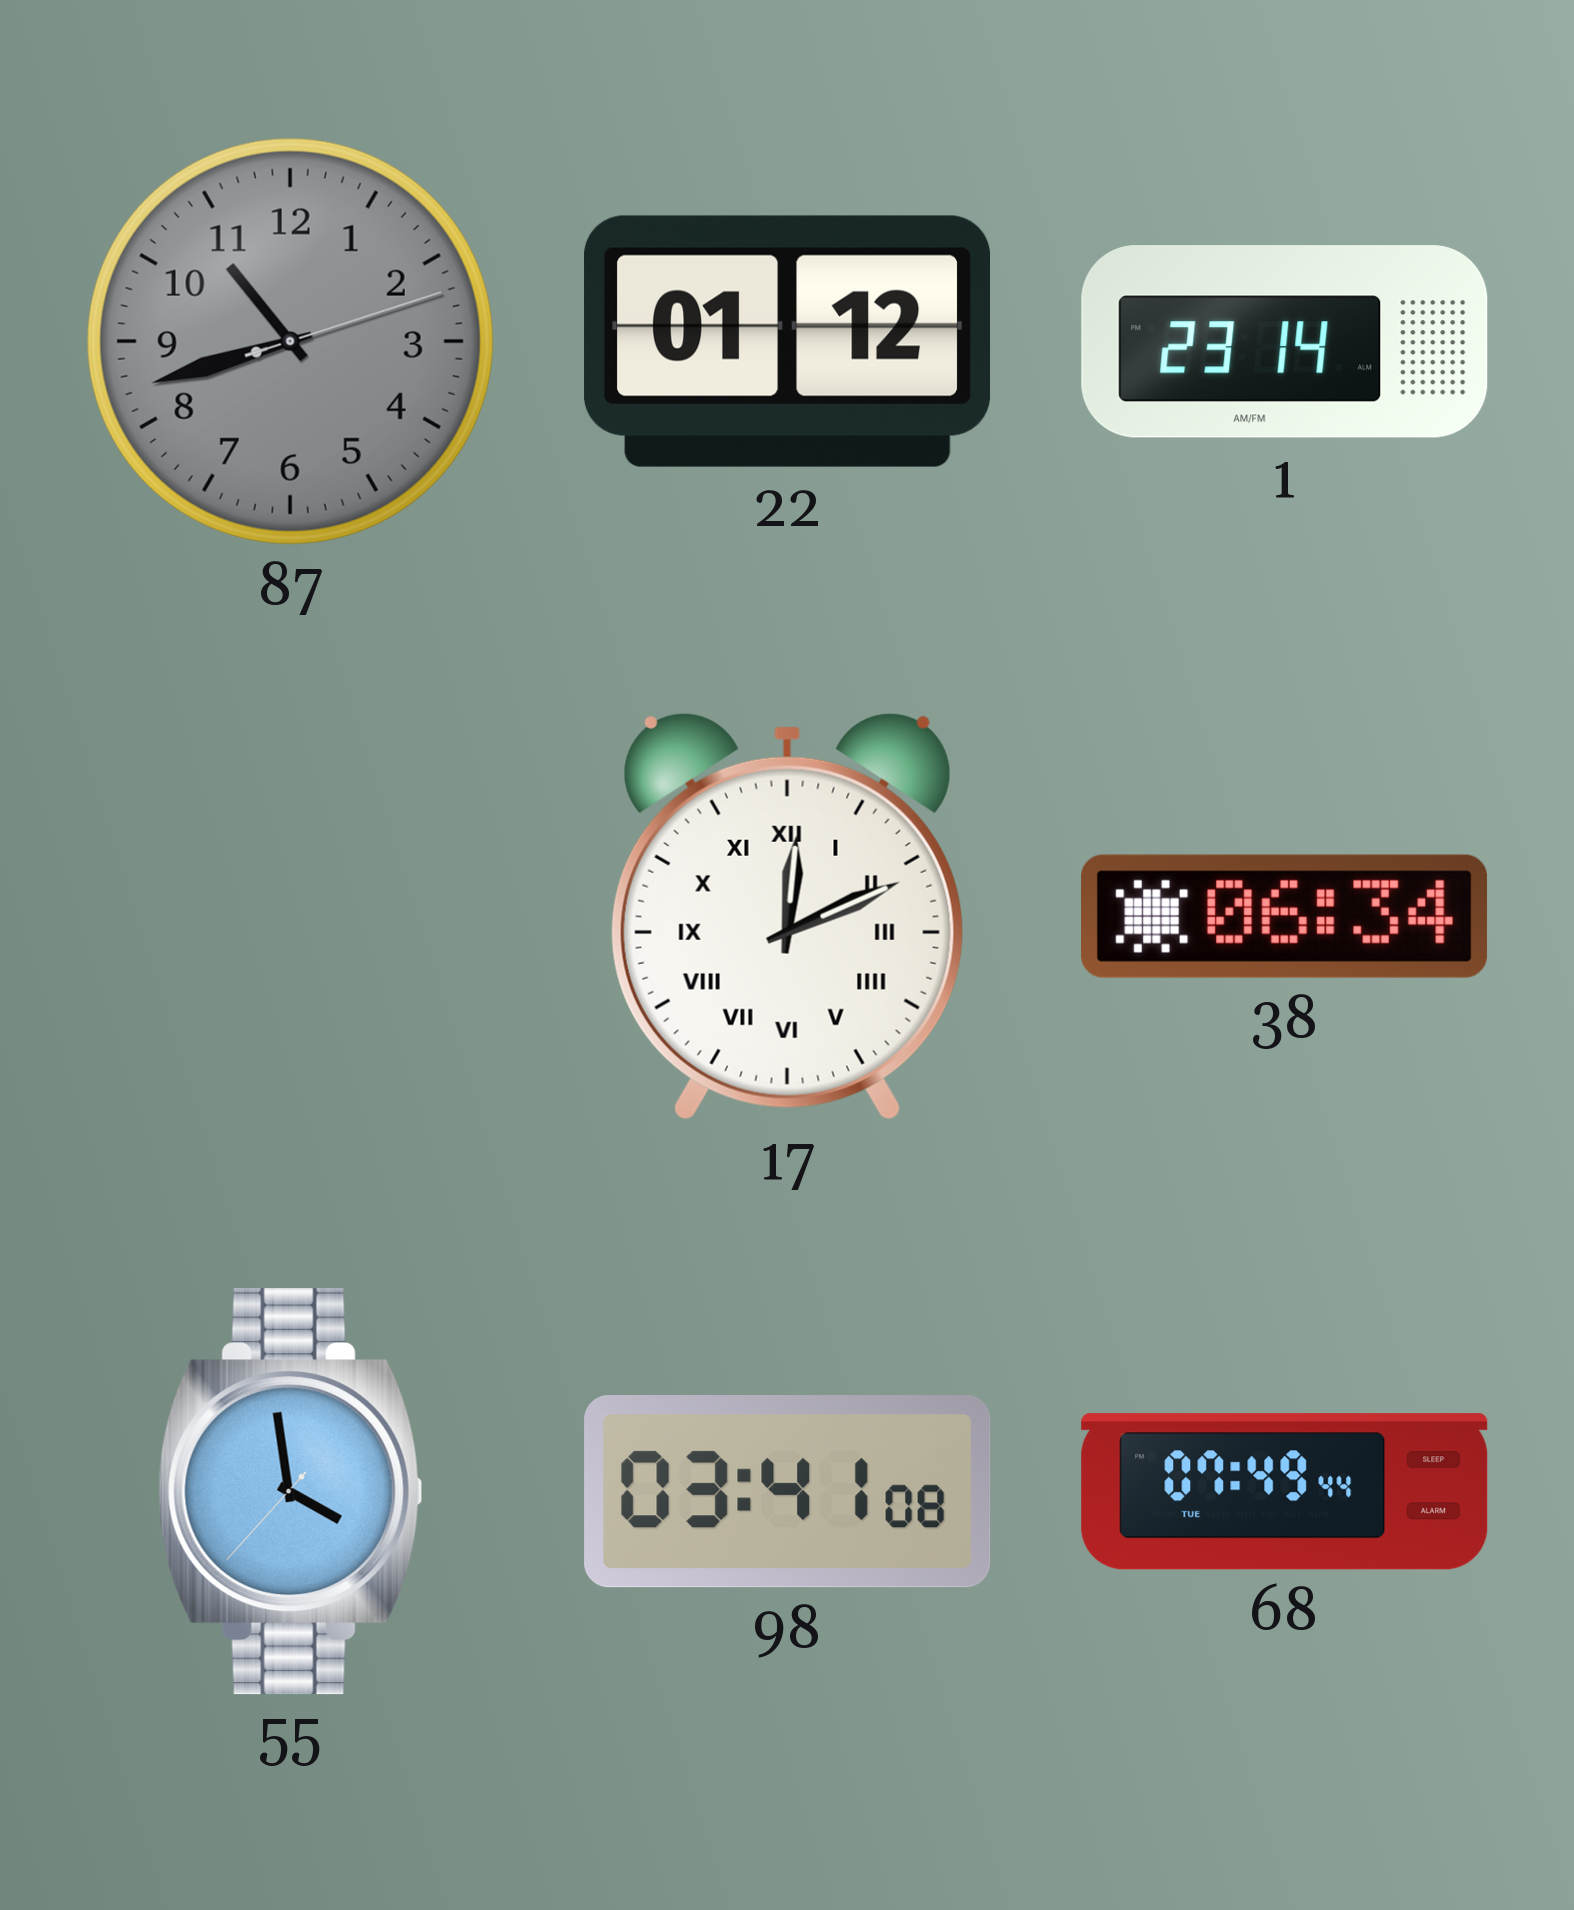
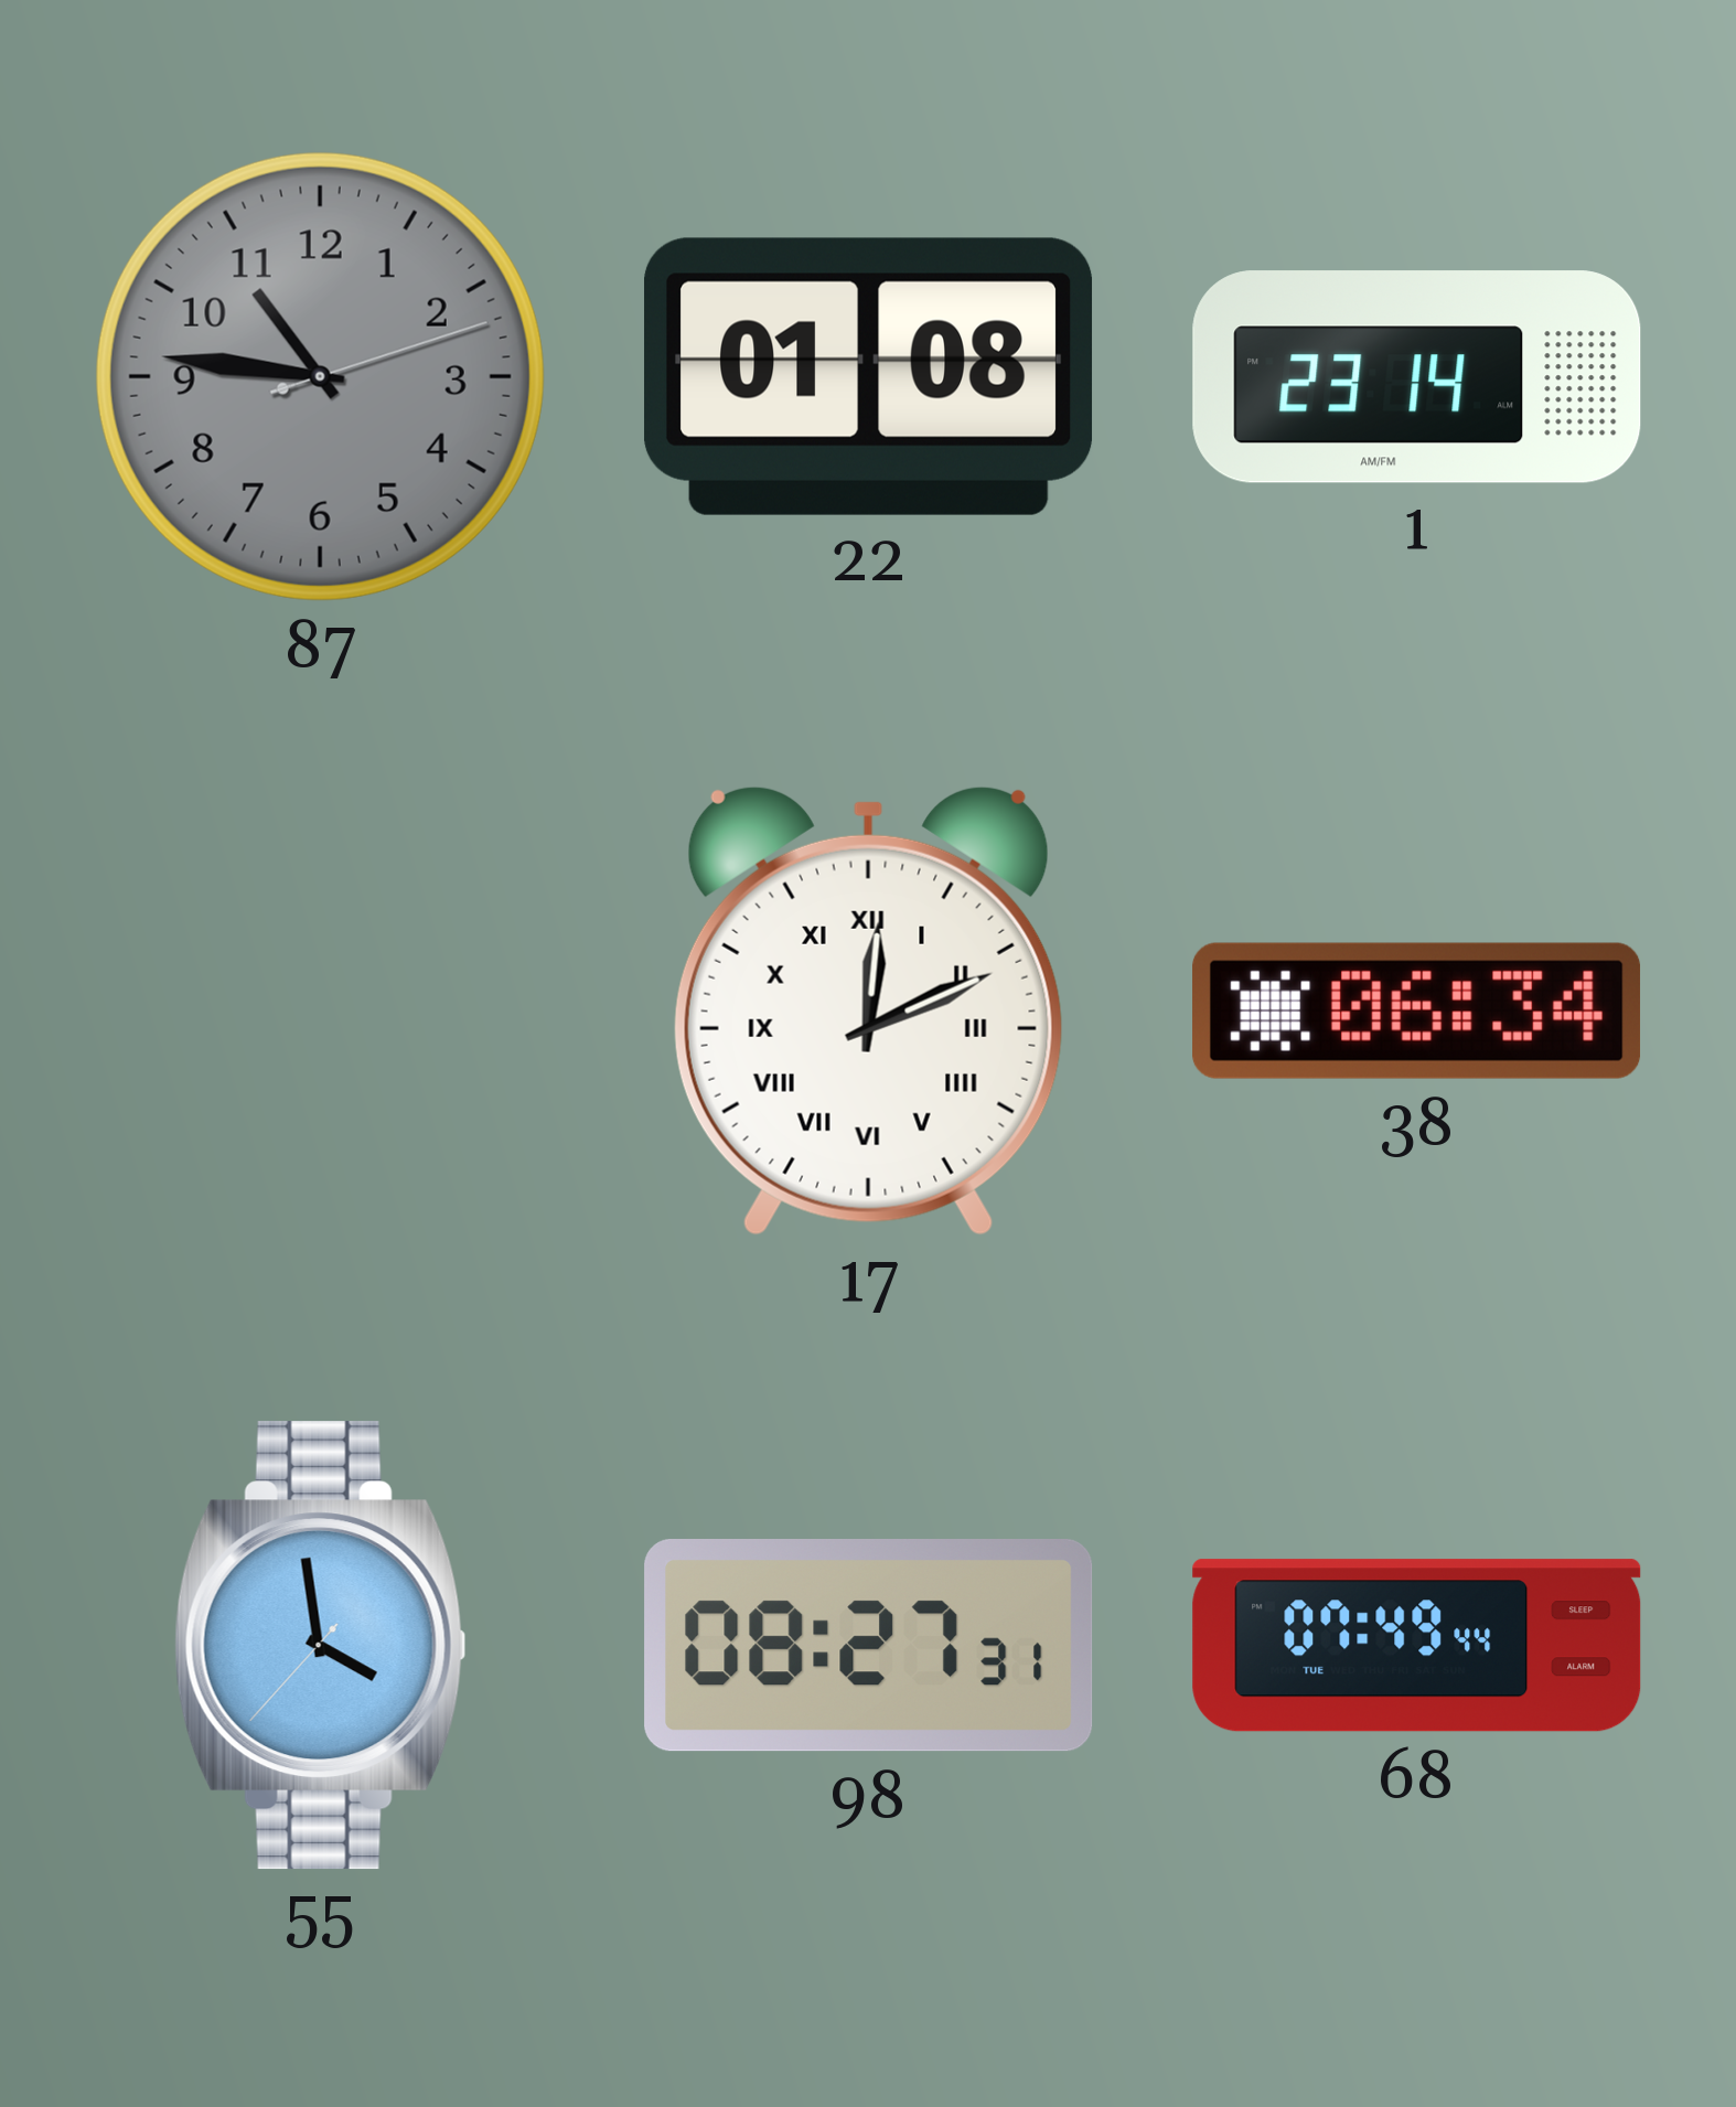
87: 10:42 -> 10:46
22: 01:12 -> 01:08
98: 03:41 -> 08:27
